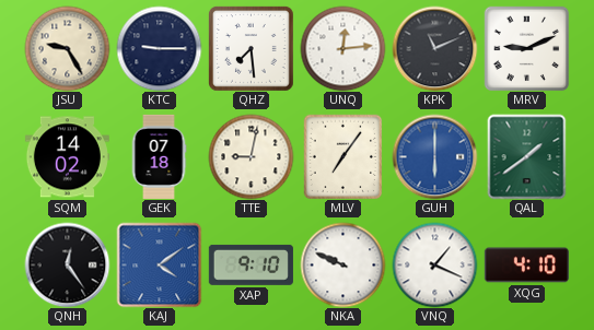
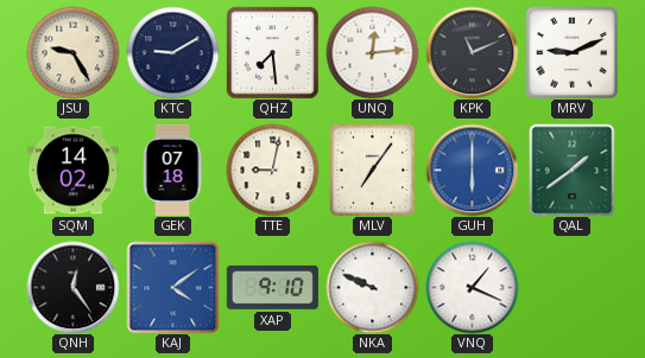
KTC: 9:15 -> 9:10
XQG: 4:10 -> none
